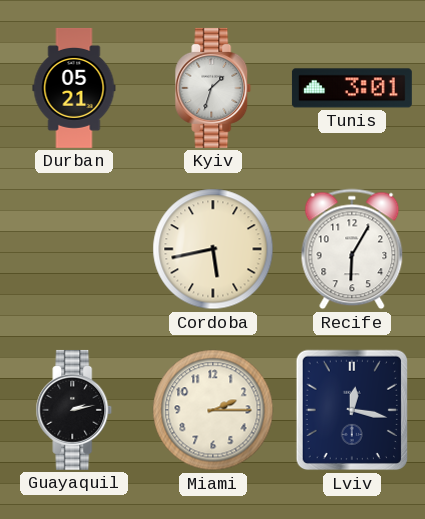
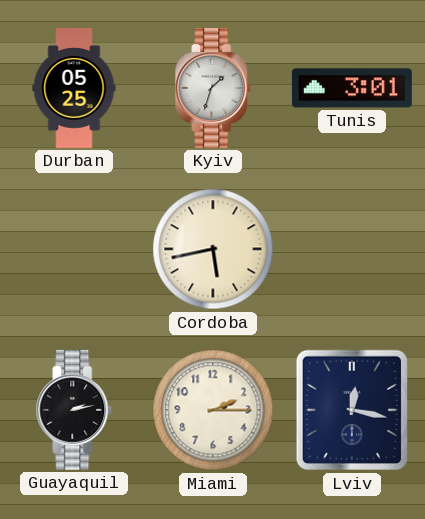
Durban: 05:21 -> 05:25
Recife: 6:05 -> none
